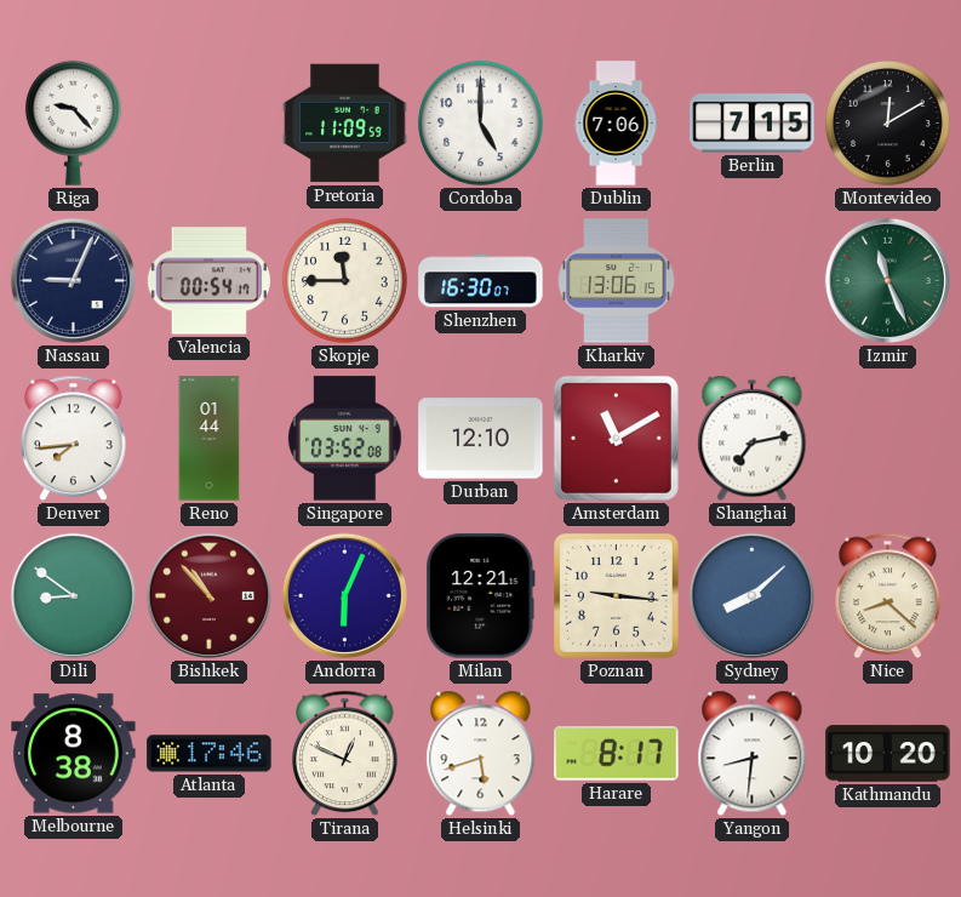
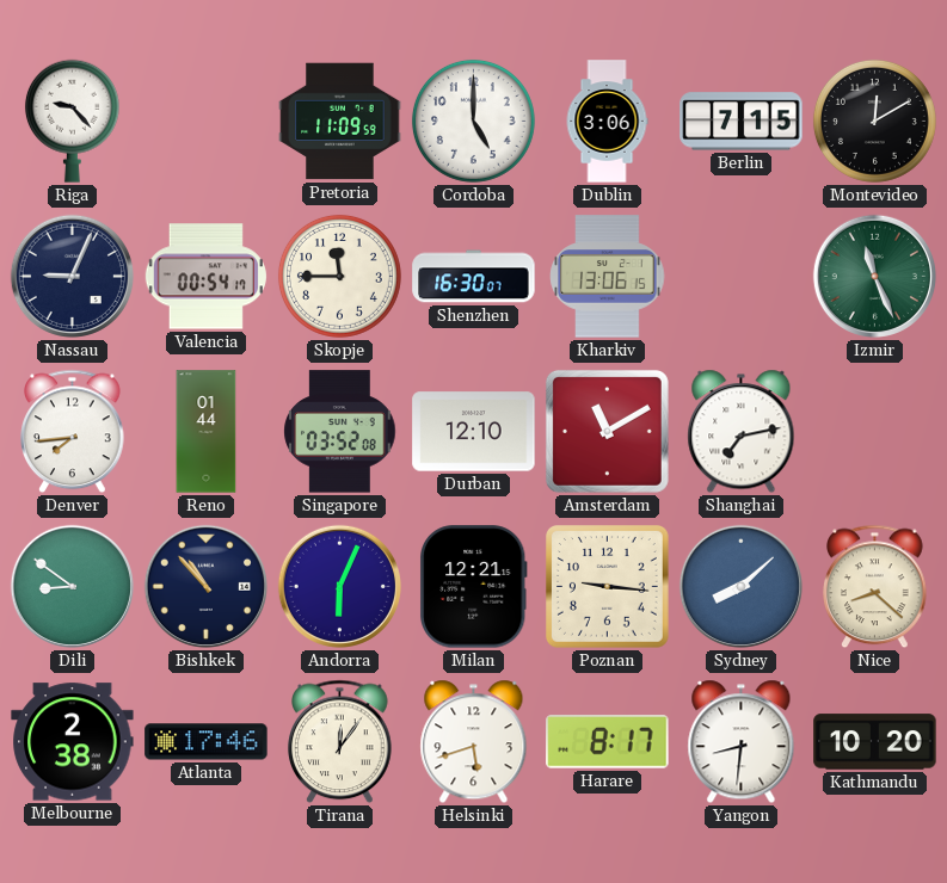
Dublin: 7:06 -> 3:06
Bishkek dial: burgundy -> navy
Melbourne: 8:38 -> 2:38
Tirana: 12:49 -> 12:06
